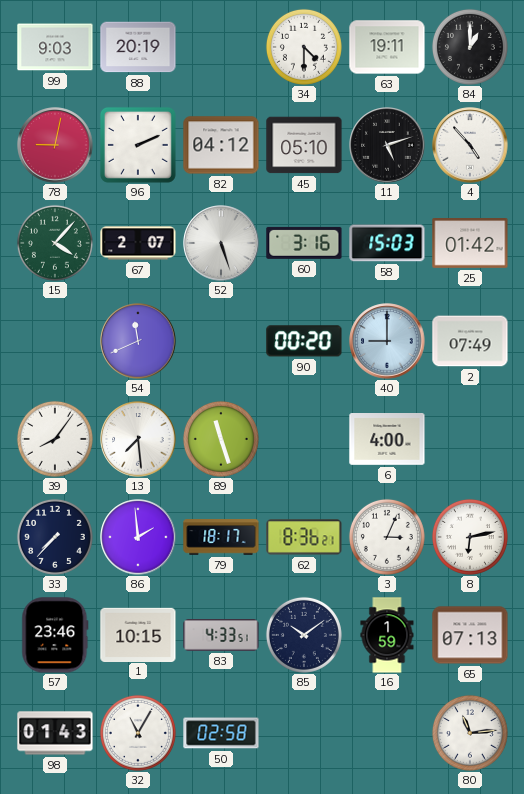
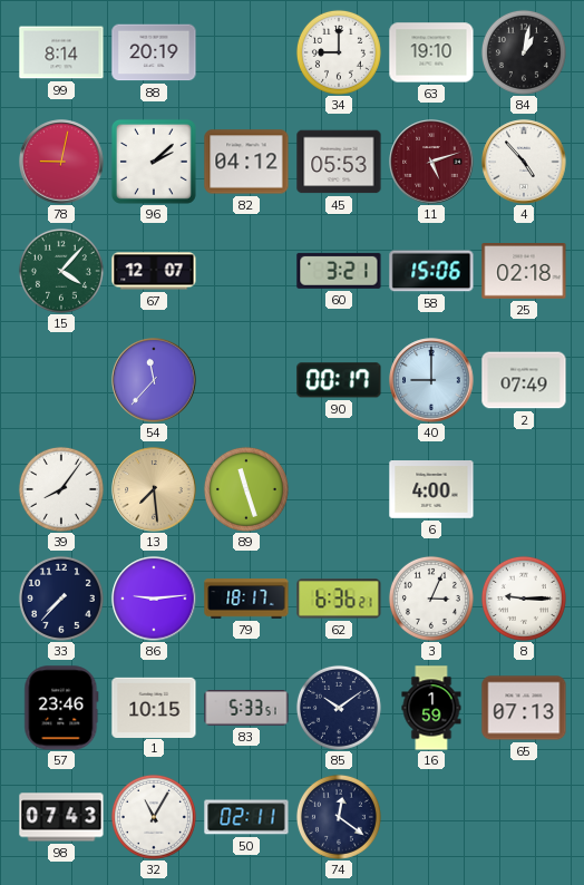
99: 9:03 -> 8:14
34: 4:30 -> 9:00
63: 19:11 -> 19:10
84: 1:00 -> 1:02
96: 2:11 -> 2:08
45: 05:10 -> 05:53
11 dial: black -> burgundy
67: 2:07 -> 12:07
52: 5:27 -> none
60: 3:16 -> 3:21
58: 15:03 -> 15:06
25: 01:42 -> 02:18
54: 11:41 -> 11:37
90: 00:20 -> 00:17
13 dial: white -> champagne
86: 1:59 -> 9:14
62: 8:36 -> 6:36
8: 6:13 -> 9:15
83: 4:33 -> 5:33
98: 01:43 -> 07:43
50: 02:58 -> 02:11
74: none -> 12:21
80: 11:14 -> none
